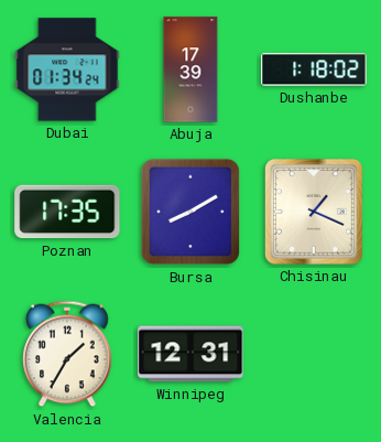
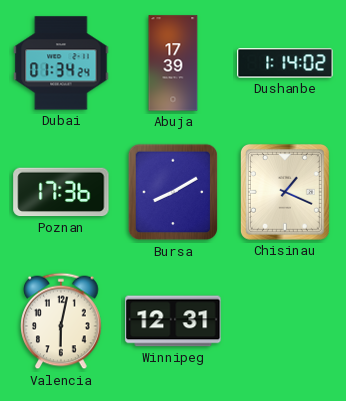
Dushanbe: 1:18 -> 1:14
Poznan: 17:35 -> 17:36
Valencia: 1:35 -> 6:02
